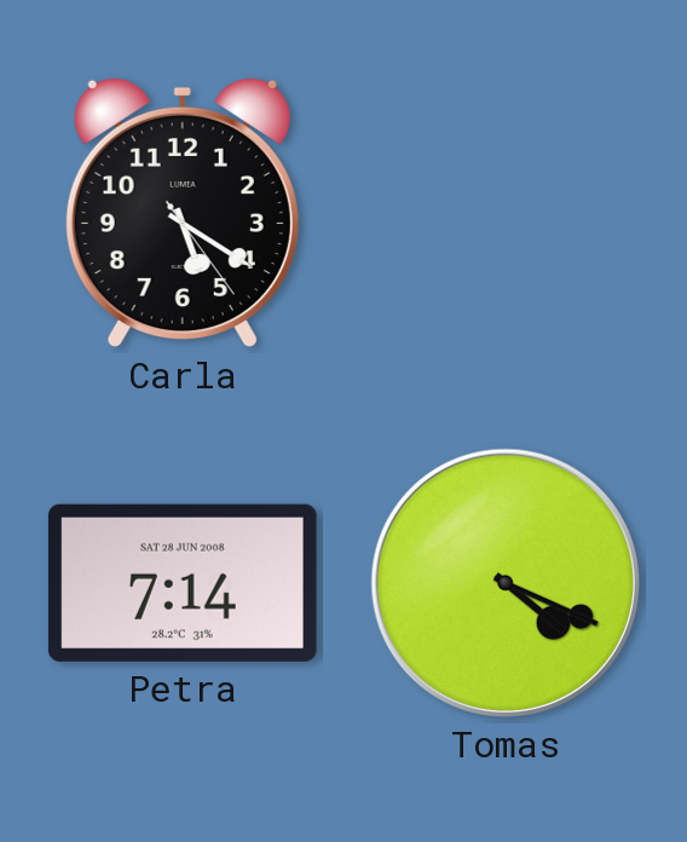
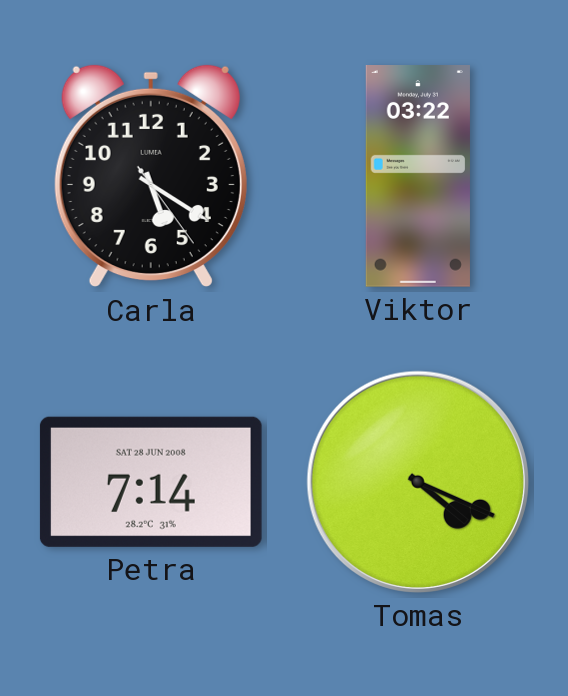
Viktor: none -> 03:22
